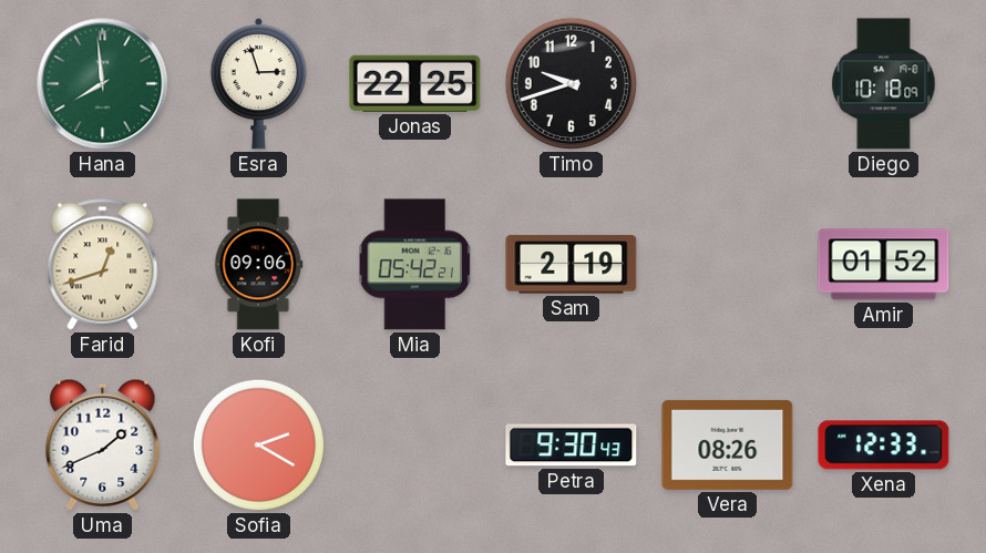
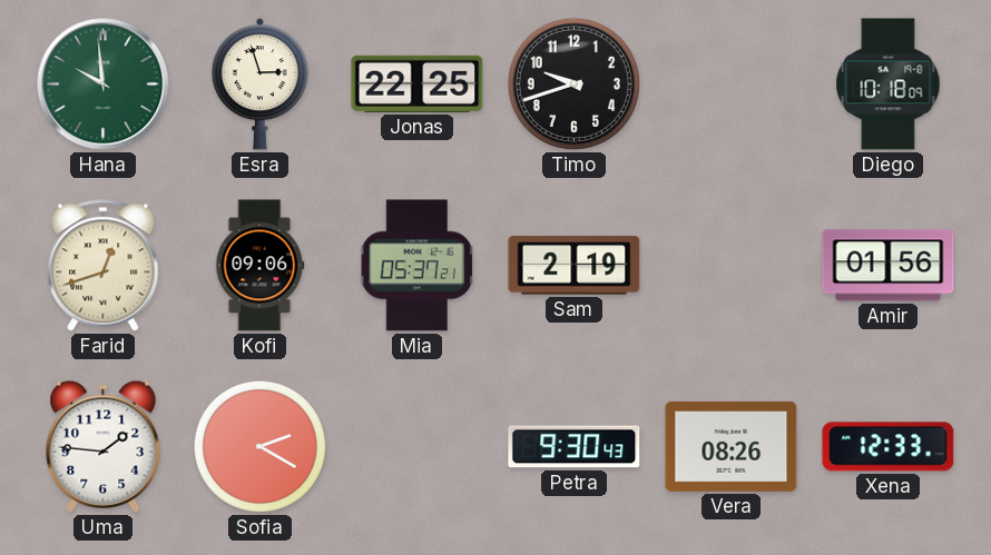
Hana: 7:59 -> 9:59
Mia: 05:42 -> 05:37
Amir: 01:52 -> 01:56
Uma: 1:41 -> 1:46
